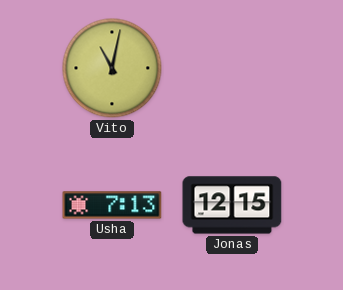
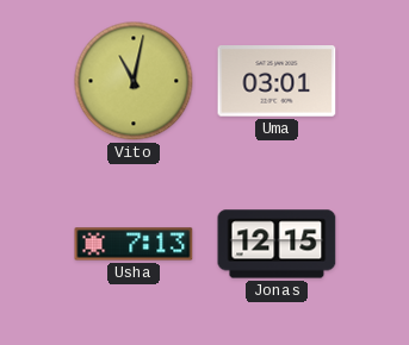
Uma: none -> 03:01
